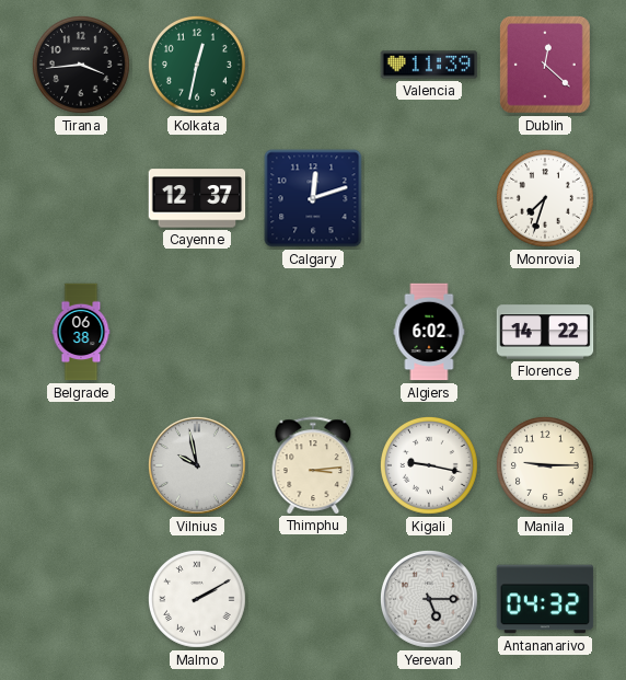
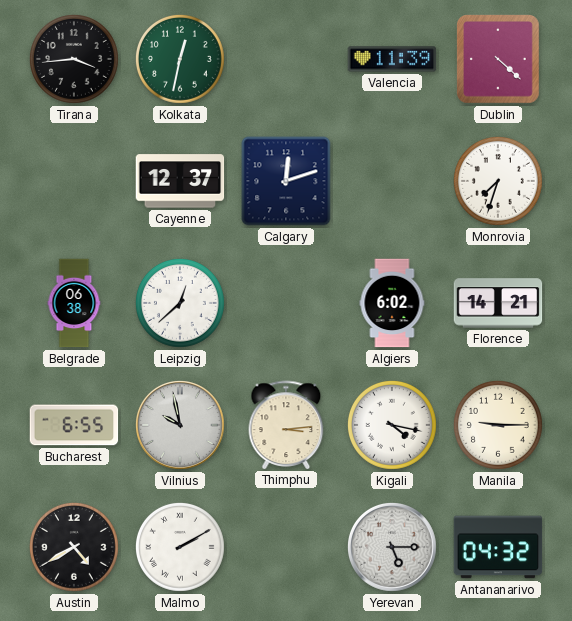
Dublin: 12:22 -> 4:22
Leipzig: none -> 12:38
Florence: 14:22 -> 14:21
Bucharest: none -> 6:55
Kigali: 9:17 -> 4:17
Austin: none -> 4:40
